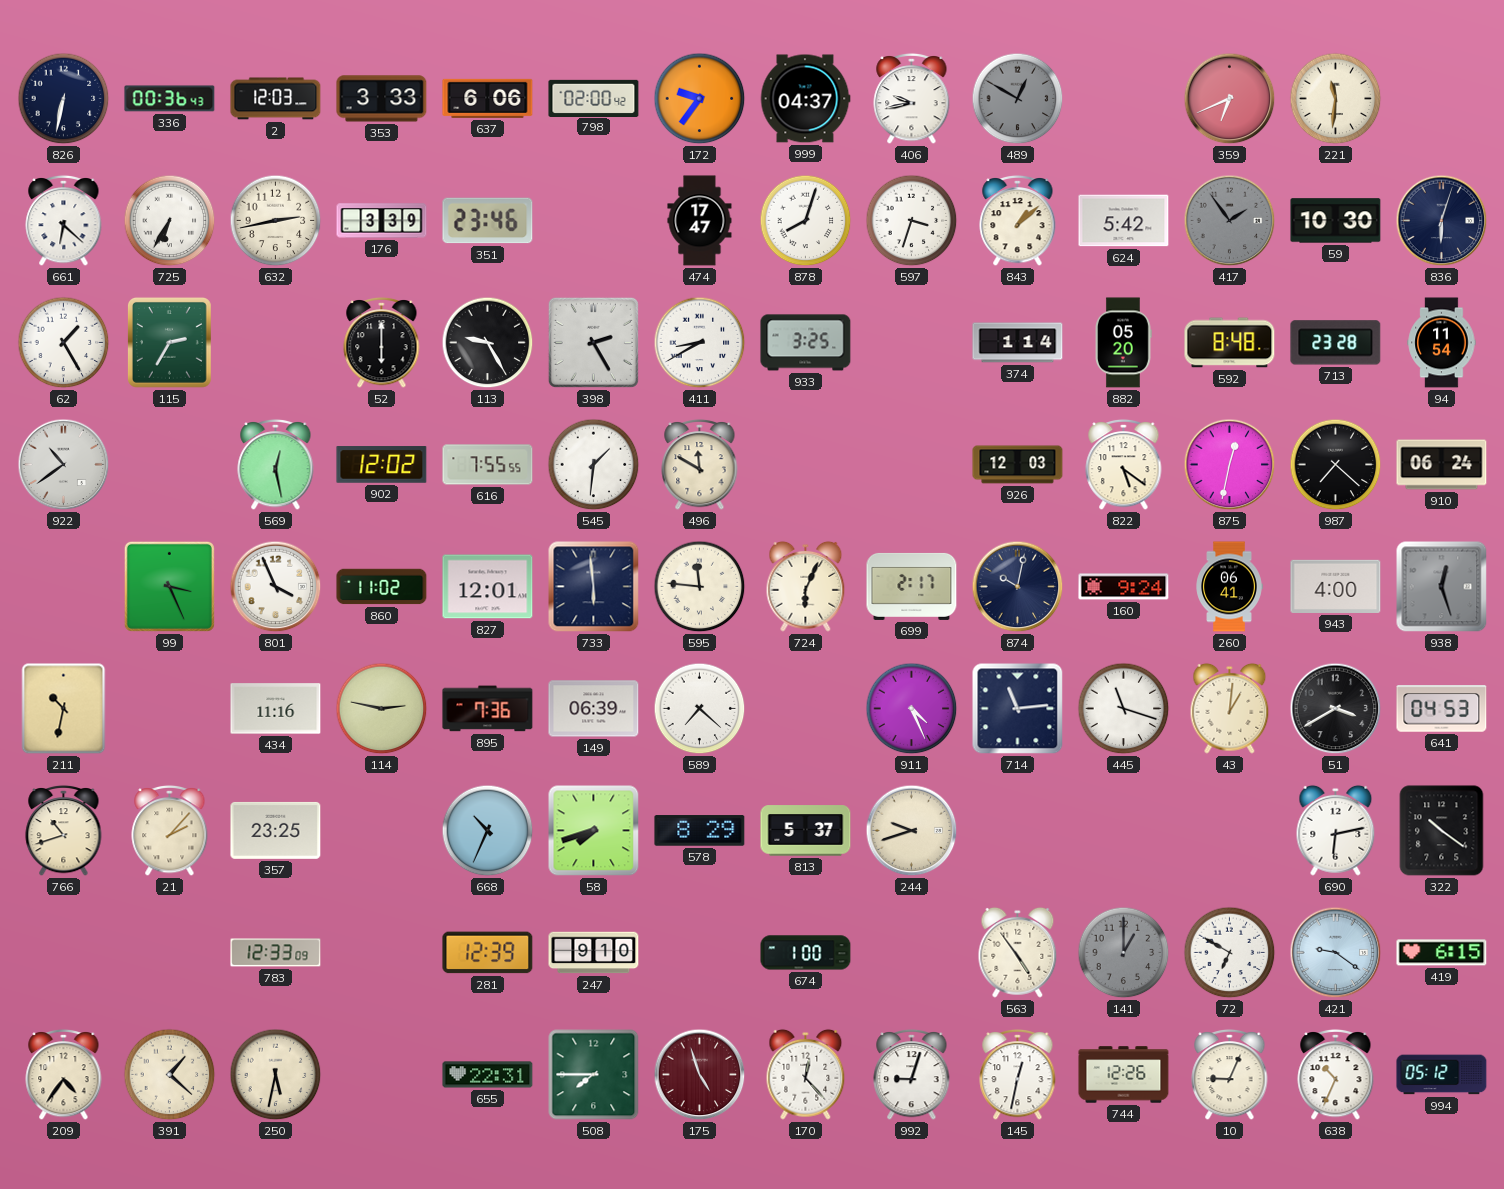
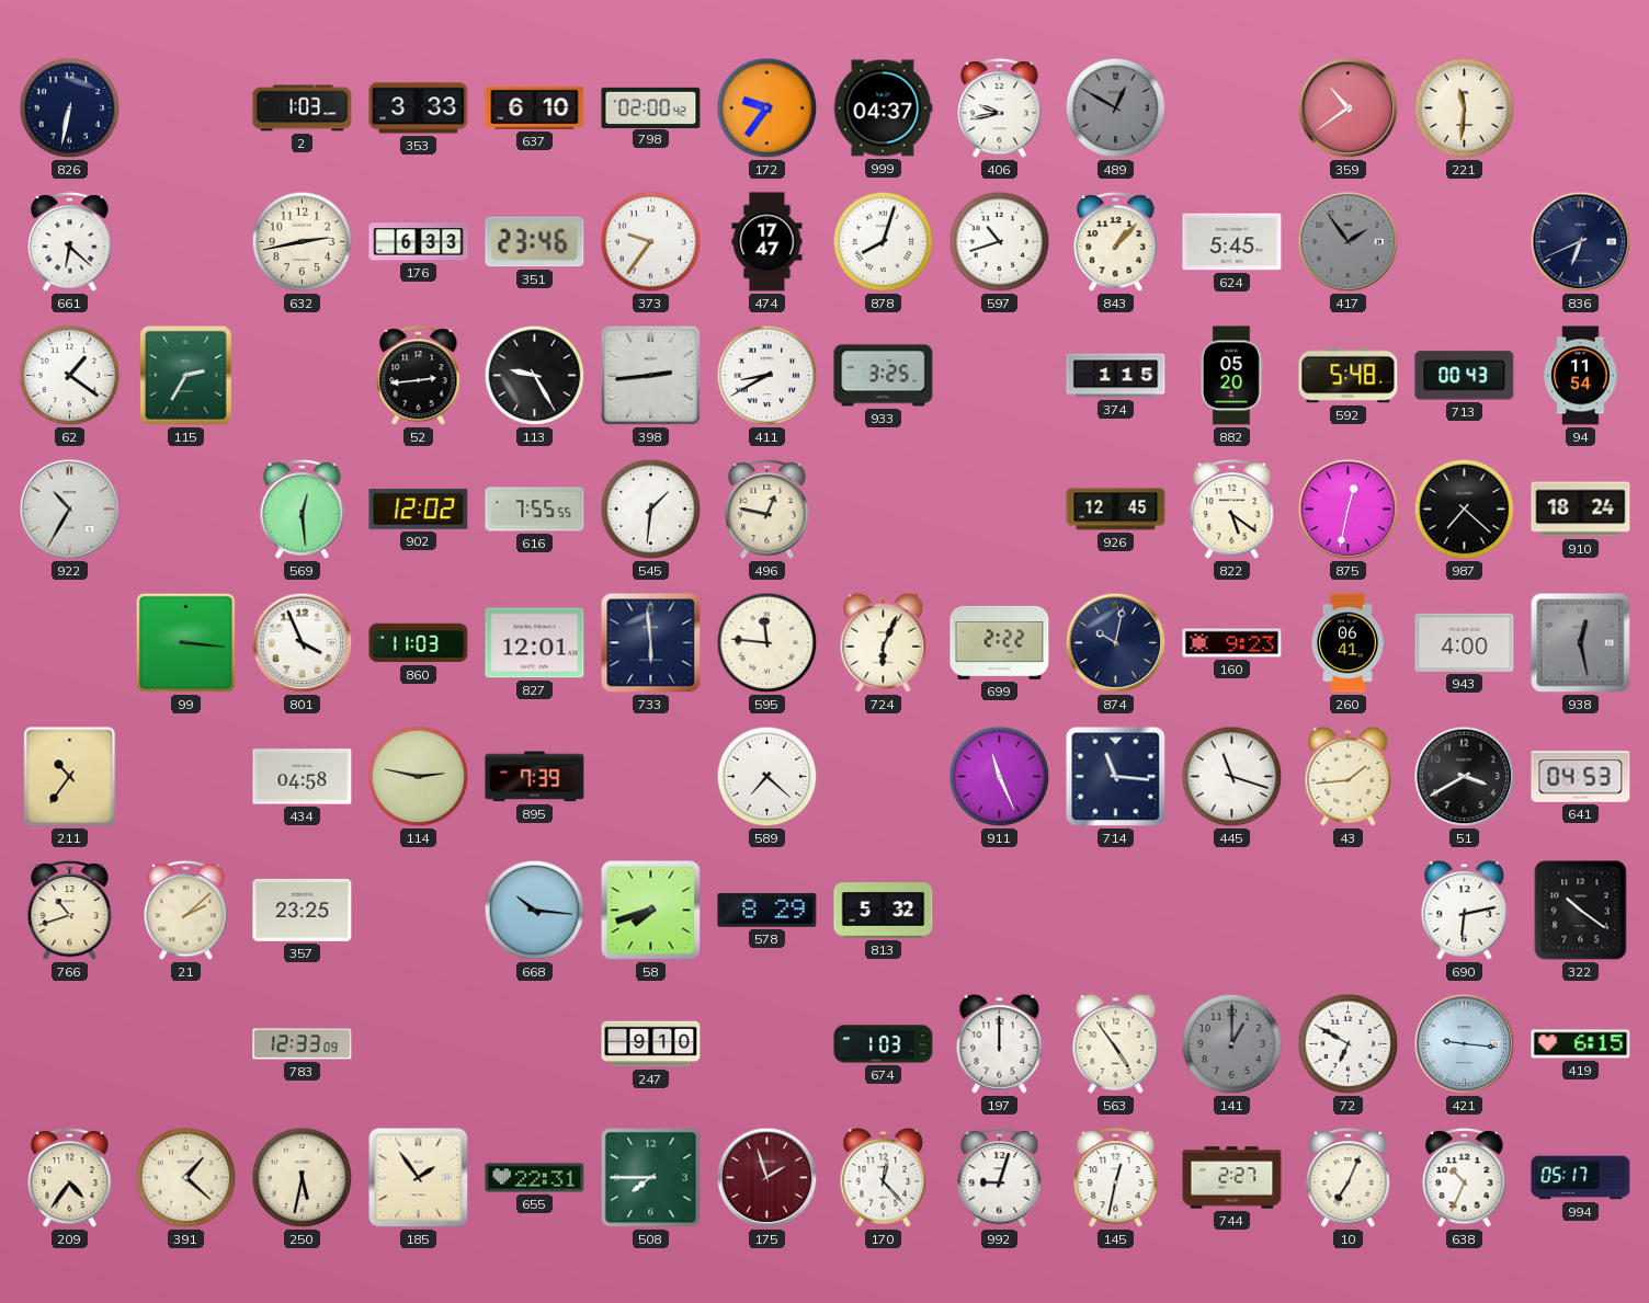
336: 00:36 -> none
2: 12:03 -> 1:03
637: 6:06 -> 6:10
359: 6:41 -> 10:39
725: 6:35 -> none
176: 3:39 -> 6:33
373: none -> 9:36
597: 3:33 -> 10:42
843: 1:08 -> 1:07
624: 5:42 -> 5:45
59: 10:30 -> none
836: 6:03 -> 6:41
62: 1:25 -> 1:21
52: 6:00 -> 2:44
398: 2:25 -> 2:44
374: 1:14 -> 1:15
592: 8:48 -> 5:48
713: 23:28 -> 00:43
922: 10:39 -> 10:35
569: 12:28 -> 12:29
496: 11:50 -> 12:47
926: 12:03 -> 12:45
910: 06:24 -> 18:24
99: 3:26 -> 3:16
860: 11:02 -> 11:03
699: 2:17 -> 2:22
160: 9:24 -> 9:23
938: 12:27 -> 12:28
211: 10:32 -> 10:36
434: 11:16 -> 04:58
895: 7:36 -> 7:39
149: 06:39 -> none
911: 4:26 -> 11:26
714: 11:14 -> 11:16
43: 1:01 -> 1:44
21: 2:07 -> 2:08
668: 10:34 -> 10:16
813: 5:37 -> 5:32
244: 9:42 -> none
281: 12:39 -> none
674: 1:00 -> 1:03
197: none -> 12:00
421: 9:21 -> 9:16
185: none -> 1:54
175: 4:57 -> 1:57
744: 12:26 -> 2:27
10: 9:04 -> 7:04
994: 05:12 -> 05:17
